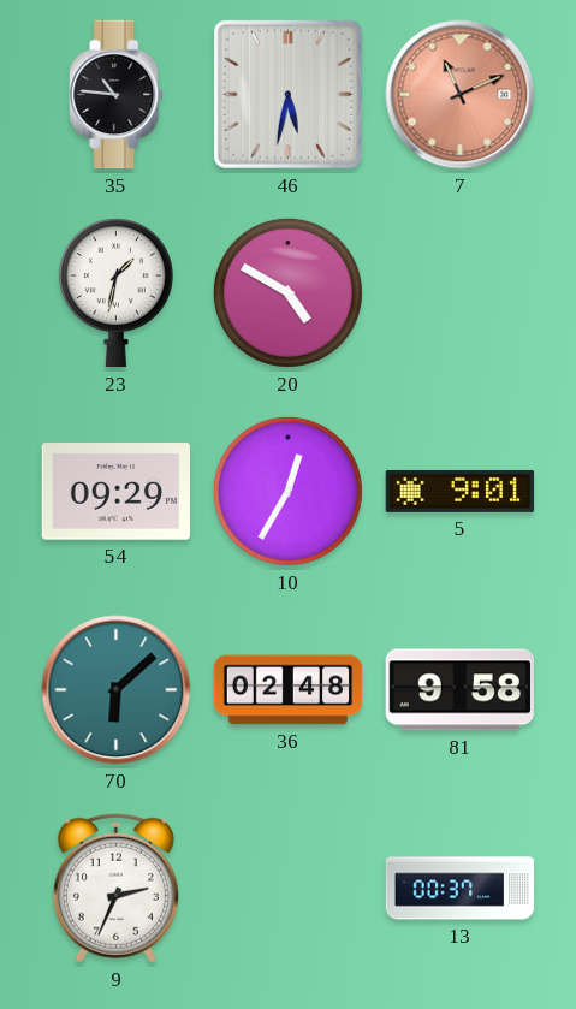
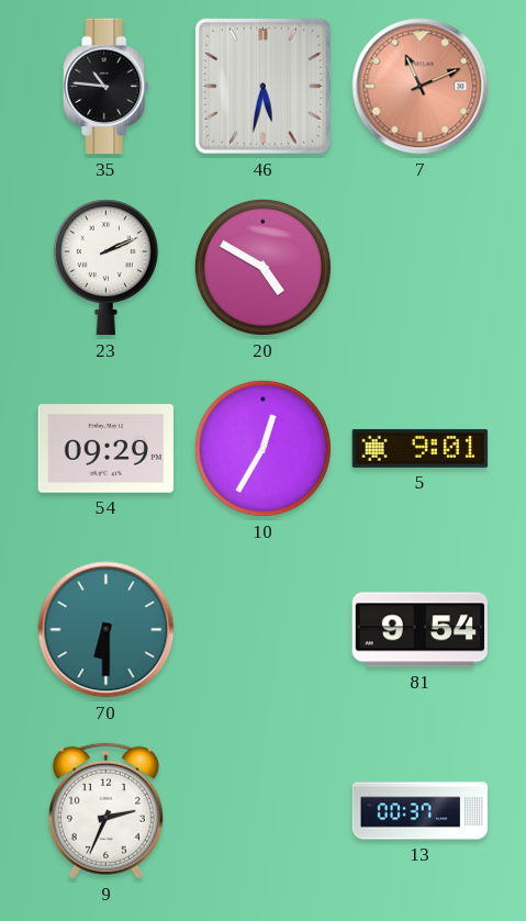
23: 1:32 -> 2:11
70: 6:08 -> 6:30
36: 02:48 -> none
81: 9:58 -> 9:54
